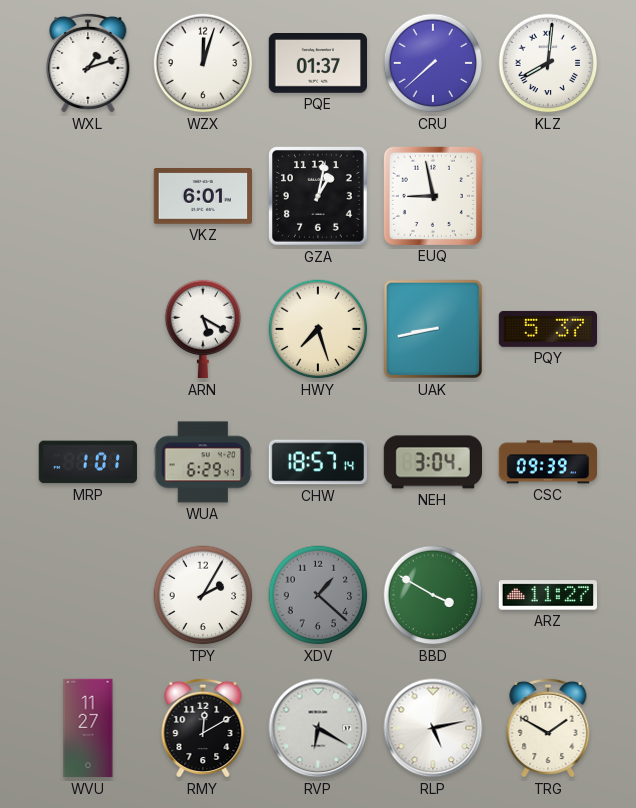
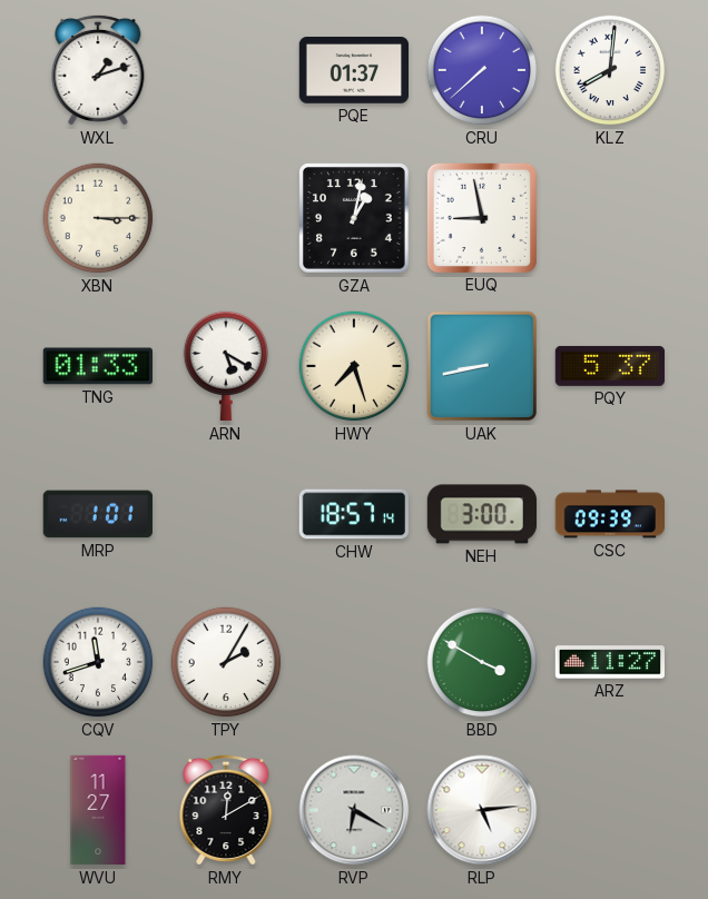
WZX: 12:03 -> none
XBN: none -> 3:15
VKZ: 6:01 -> none
TNG: none -> 01:33
WUA: 6:29 -> none
NEH: 3:04 -> 3:00
CQV: none -> 11:42
XDV: 1:22 -> none
RLP: 5:13 -> 5:14
TRG: 1:50 -> none
